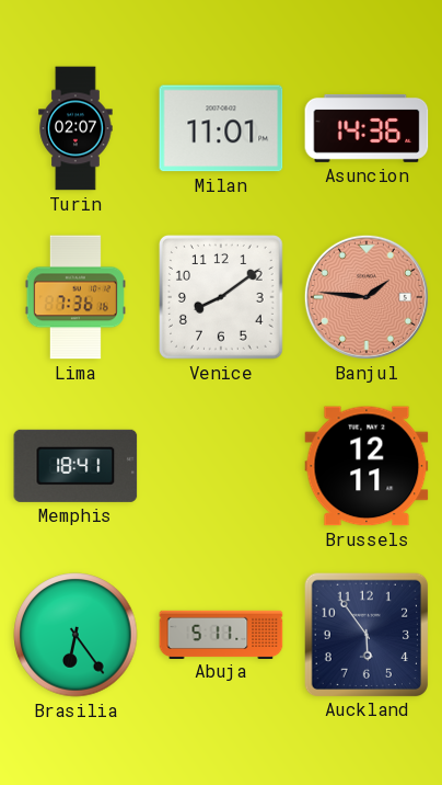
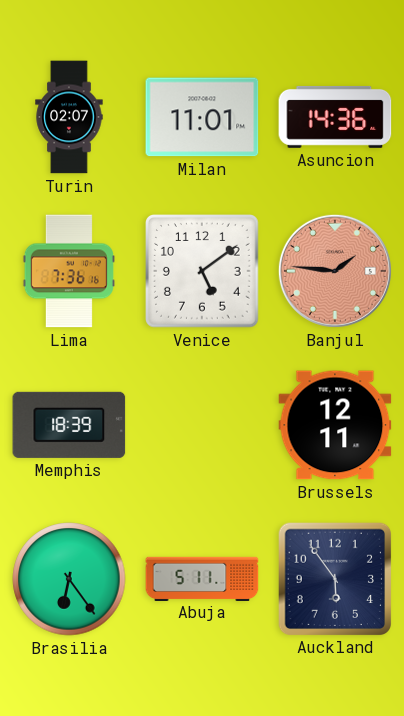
Venice: 8:09 -> 5:09
Memphis: 18:41 -> 18:39
